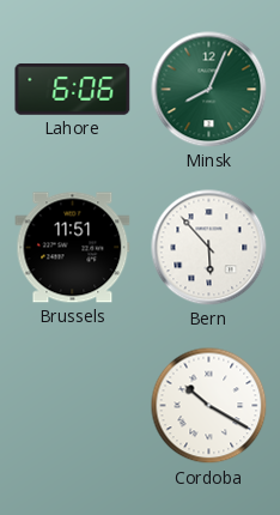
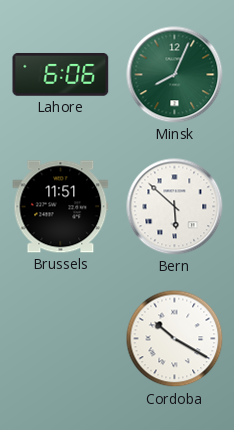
Bern: 5:53 -> 5:52
